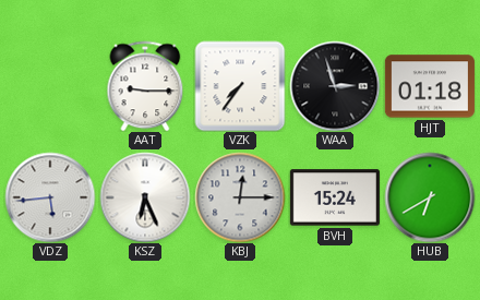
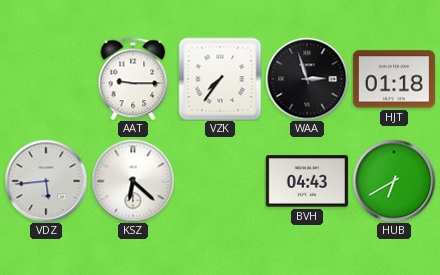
KSZ: 6:26 -> 6:22
KBJ: 12:15 -> none
BVH: 15:24 -> 04:43
